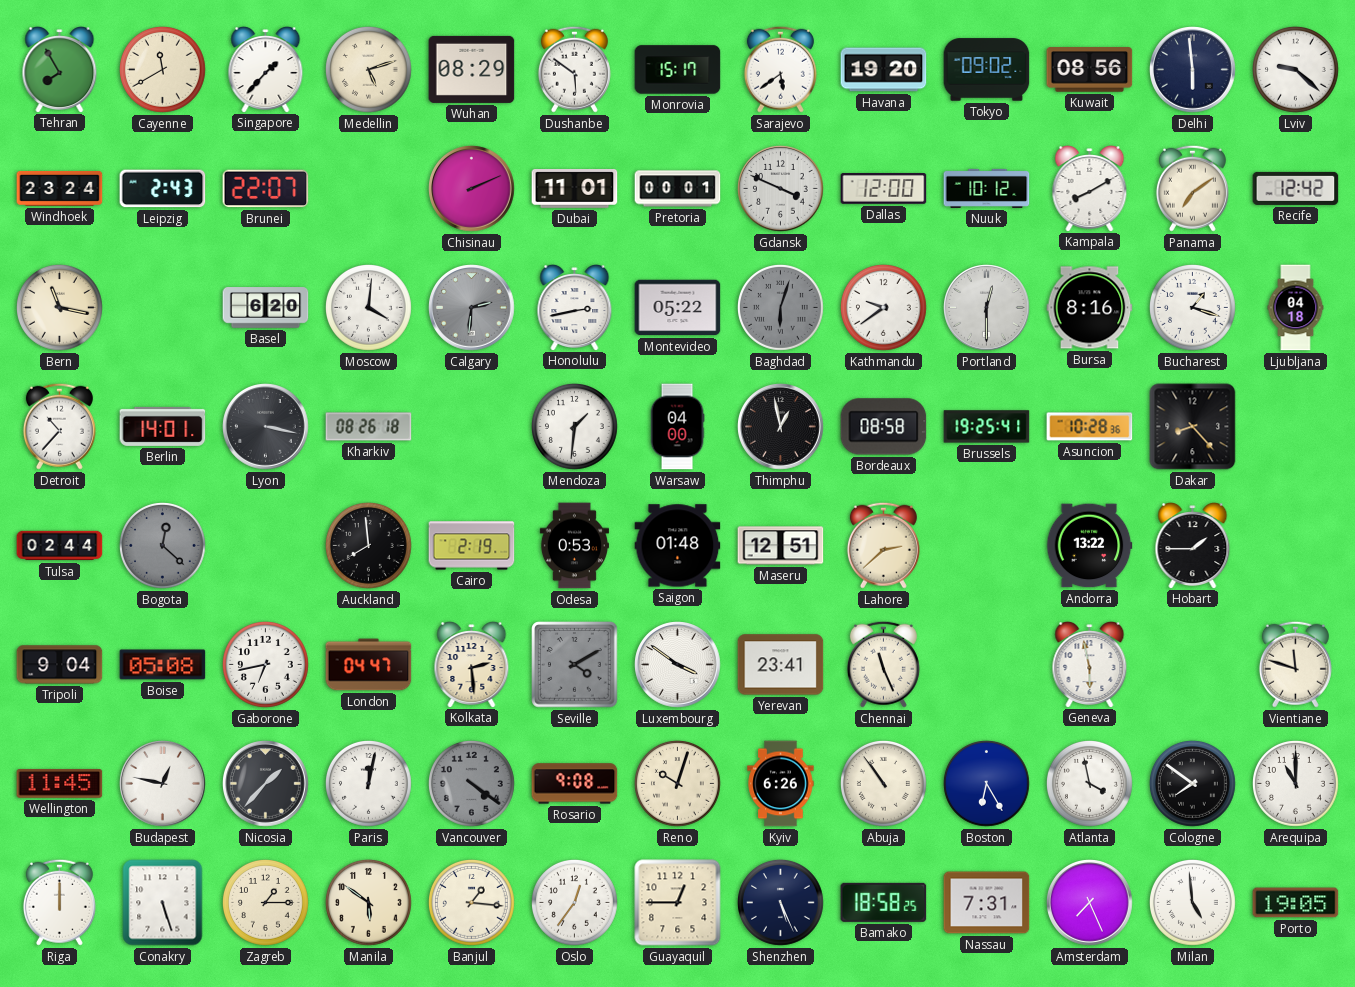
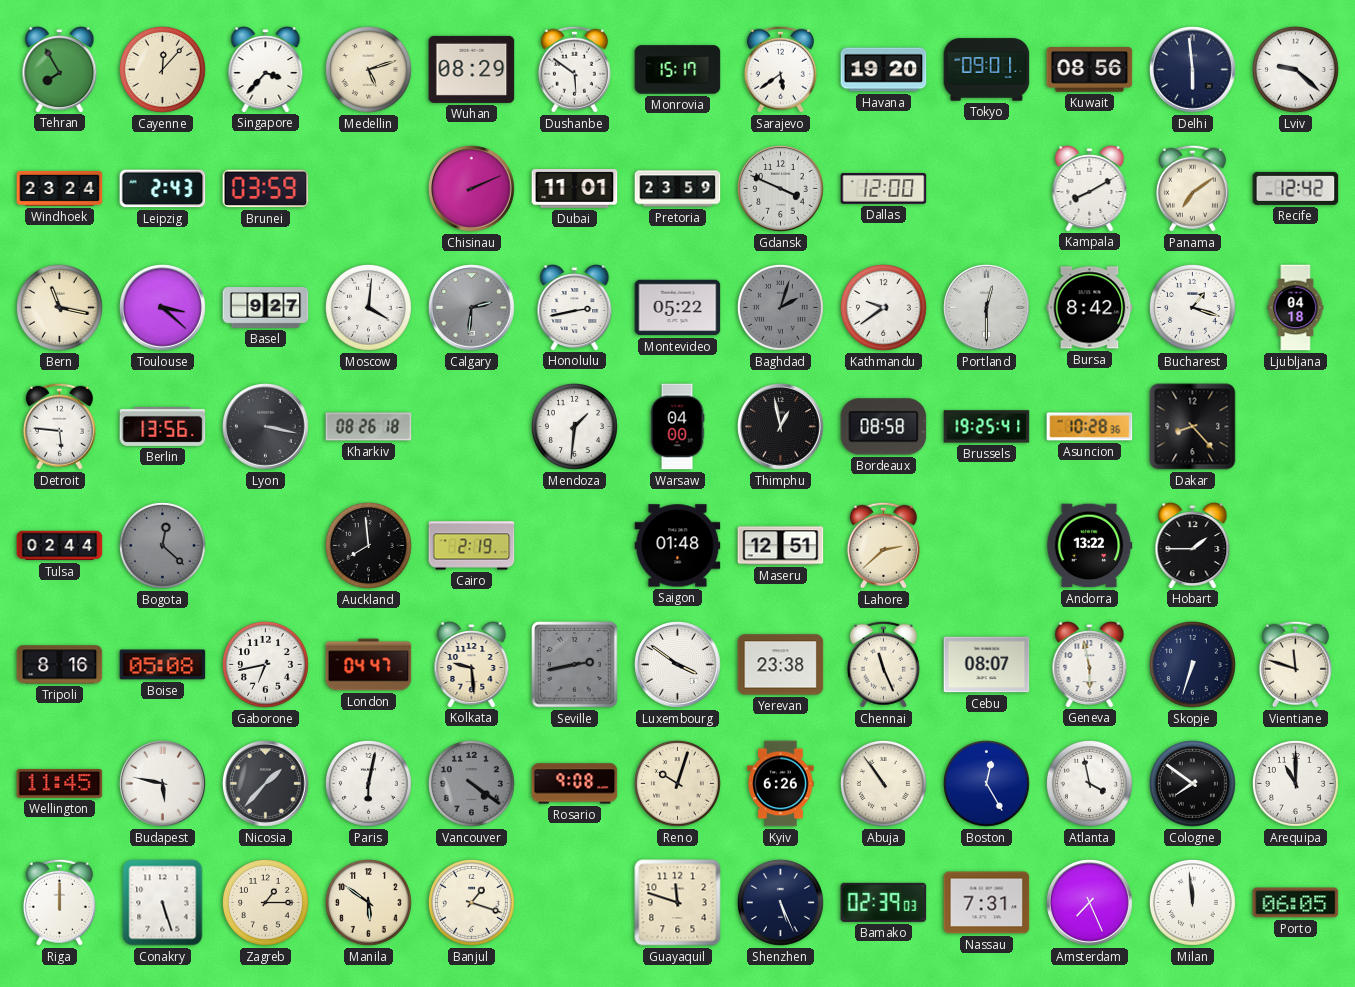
Cayenne: 11:40 -> 12:07
Singapore: 1:37 -> 3:37
Tokyo: 09:02 -> 09:01
Brunei: 22:07 -> 03:59
Pretoria: 00:01 -> 23:59
Nuuk: 10:12 -> none
Toulouse: none -> 3:22
Basel: 6:20 -> 9:27
Baghdad: 6:03 -> 2:03
Bursa: 8:16 -> 8:42
Detroit: 10:37 -> 5:46
Berlin: 14:01 -> 13:56
Odesa: 0:53 -> none
Tripoli: 9:04 -> 8:16
Kolkata: 2:29 -> 9:29
Seville: 4:10 -> 2:43
Yerevan: 23:41 -> 23:38
Cebu: none -> 08:07
Skopje: none -> 6:33
Budapest: 12:47 -> 5:47
Paris: 12:02 -> 6:02
Boston: 6:25 -> 12:25
Banjul: 1:16 -> 1:18
Oslo: 12:36 -> none
Guayaquil: 12:45 -> 11:48
Bamako: 18:58 -> 02:39
Milan: 4:59 -> 11:59
Porto: 19:05 -> 06:05
